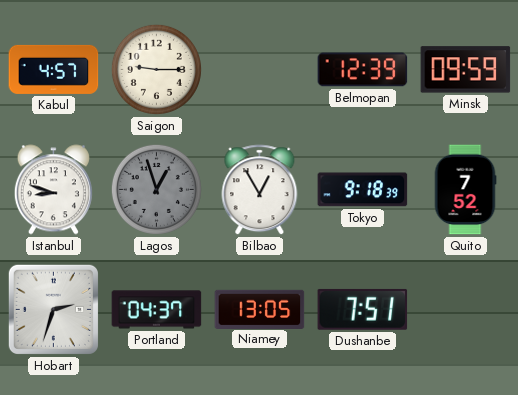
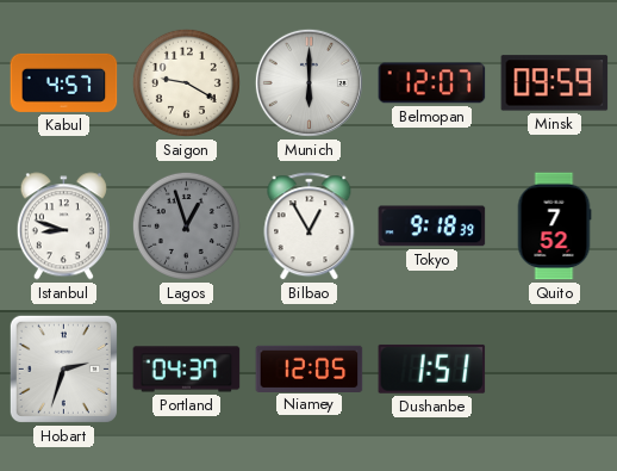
Saigon: 9:15 -> 9:20
Munich: none -> 6:00
Belmopan: 12:39 -> 12:07
Niamey: 13:05 -> 12:05
Dushanbe: 7:51 -> 1:51
